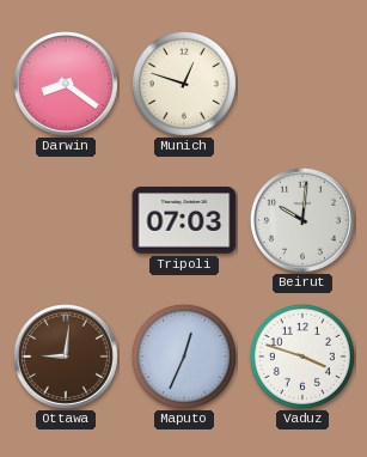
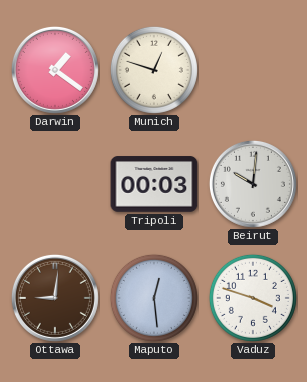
Darwin: 8:21 -> 1:21
Tripoli: 07:03 -> 00:03
Maputo: 12:34 -> 12:29
